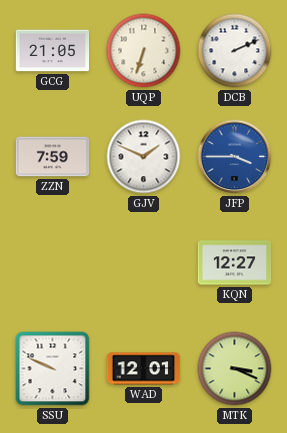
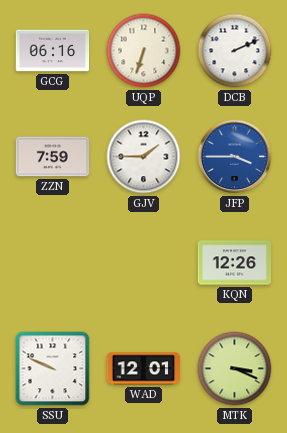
GCG: 21:05 -> 06:16
GJV: 1:49 -> 1:45
KQN: 12:27 -> 12:26
